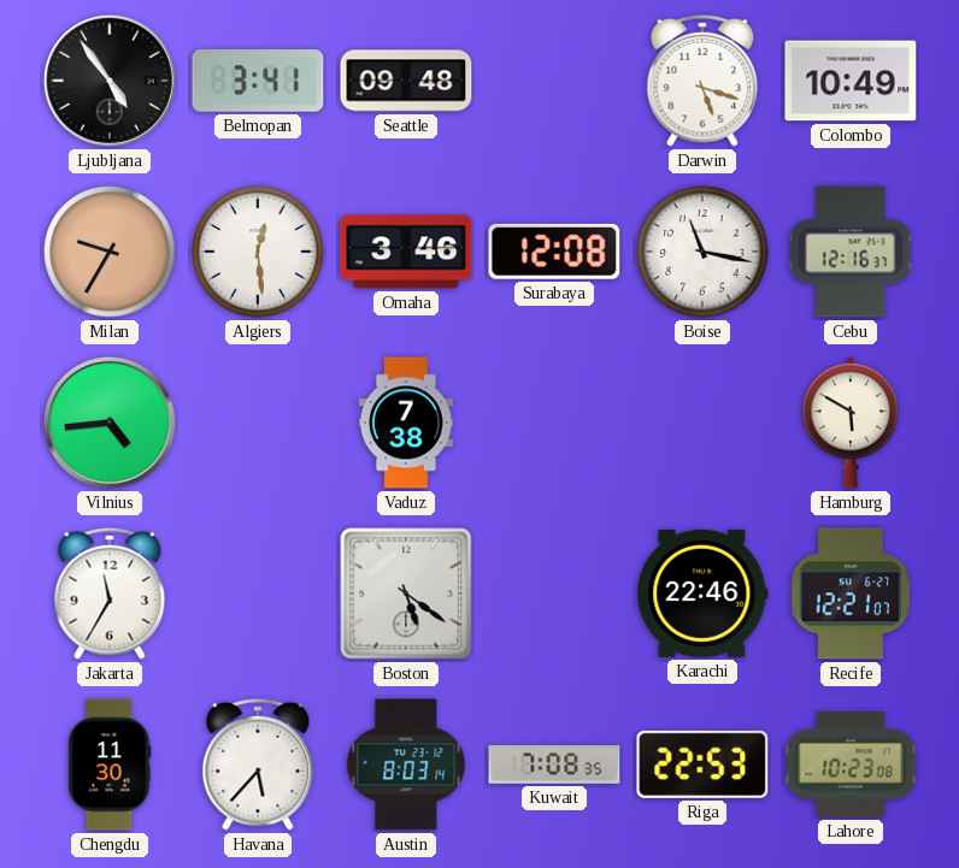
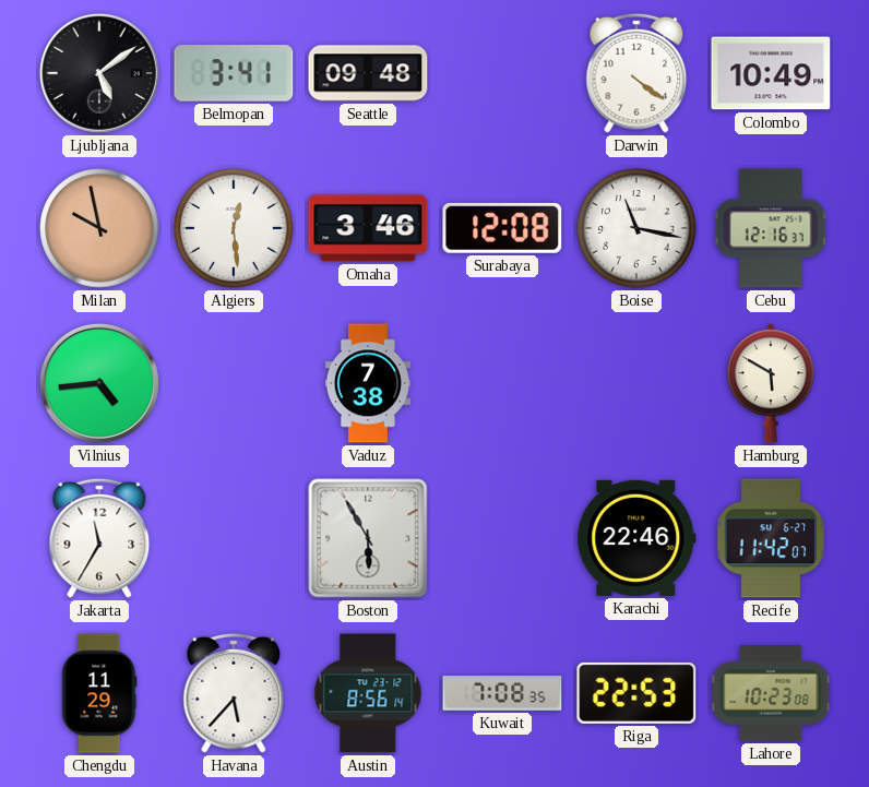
Ljubljana: 4:54 -> 5:09
Darwin: 5:18 -> 4:21
Milan: 9:35 -> 9:58
Boston: 5:21 -> 5:55
Recife: 12:21 -> 11:42
Chengdu: 11:30 -> 11:29
Austin: 8:03 -> 8:56
